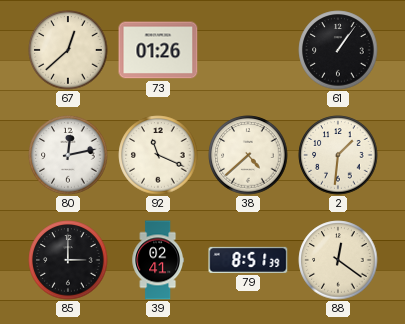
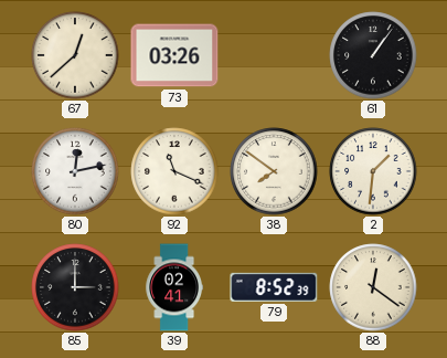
73: 01:26 -> 03:26
38: 4:38 -> 7:51
79: 8:51 -> 8:52
